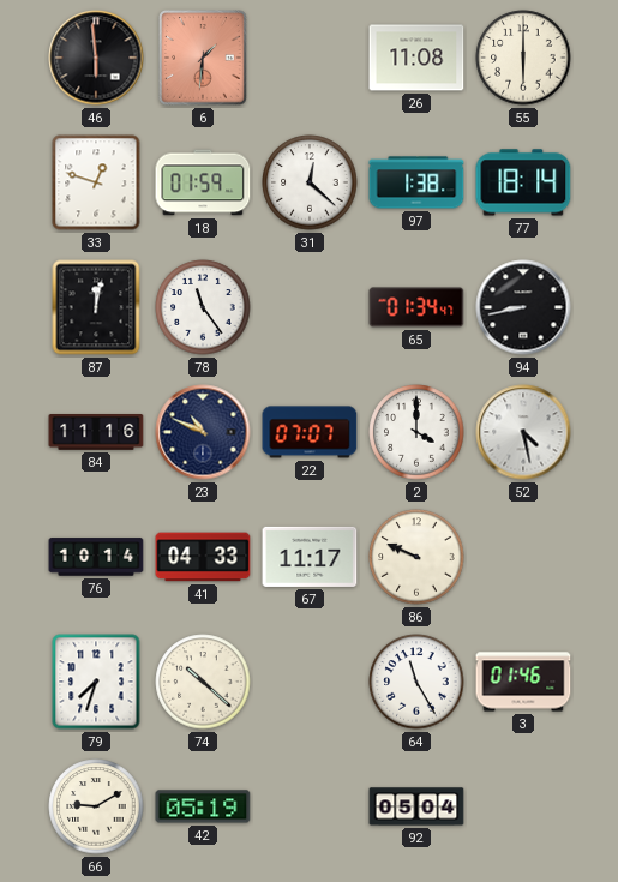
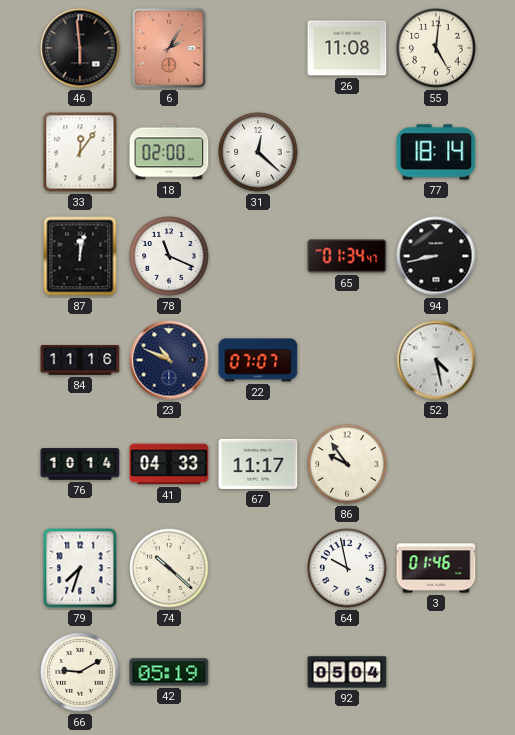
6: 1:31 -> 2:05
55: 6:00 -> 5:01
33: 12:48 -> 12:06
18: 01:59 -> 02:00
97: 1:38 -> none
78: 11:24 -> 11:19
2: 4:00 -> none
86: 9:49 -> 9:54
64: 11:25 -> 9:58
